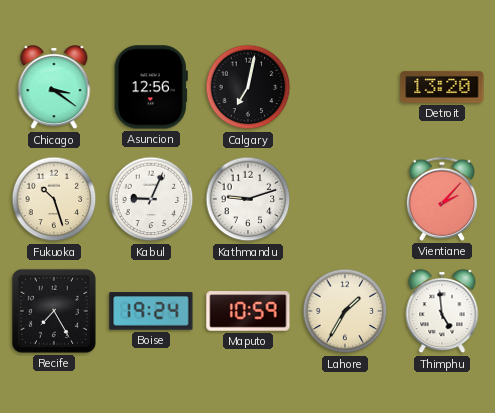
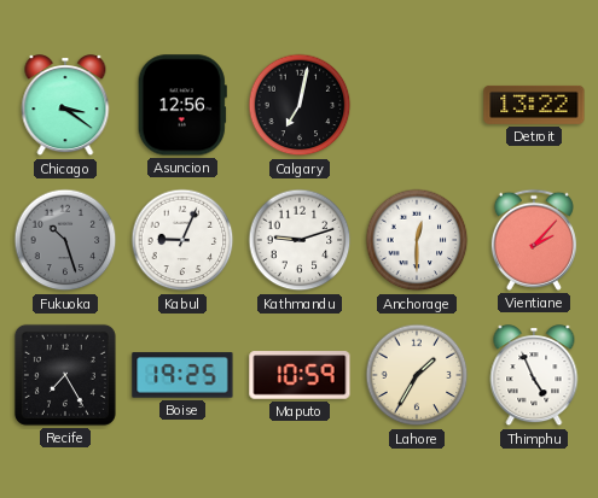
Detroit: 13:20 -> 13:22
Fukuoka dial: cream -> grey
Anchorage: none -> 12:30
Boise: 19:24 -> 19:25
Thimphu: 4:59 -> 4:56
